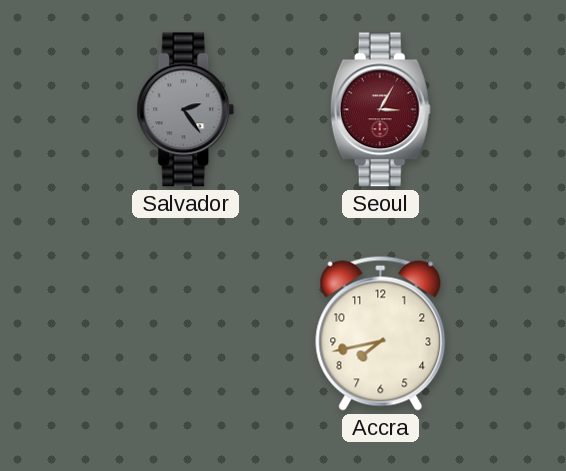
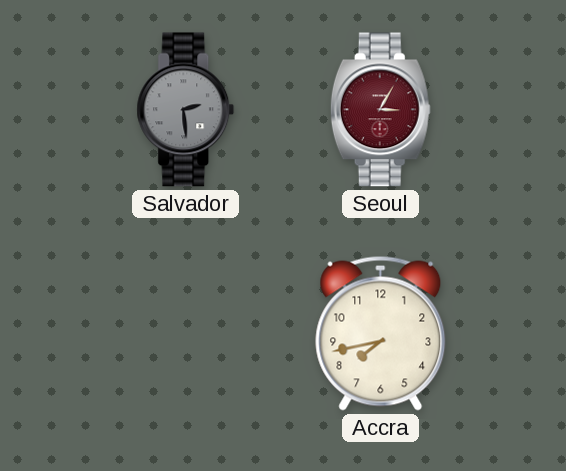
Salvador: 2:24 -> 2:29
